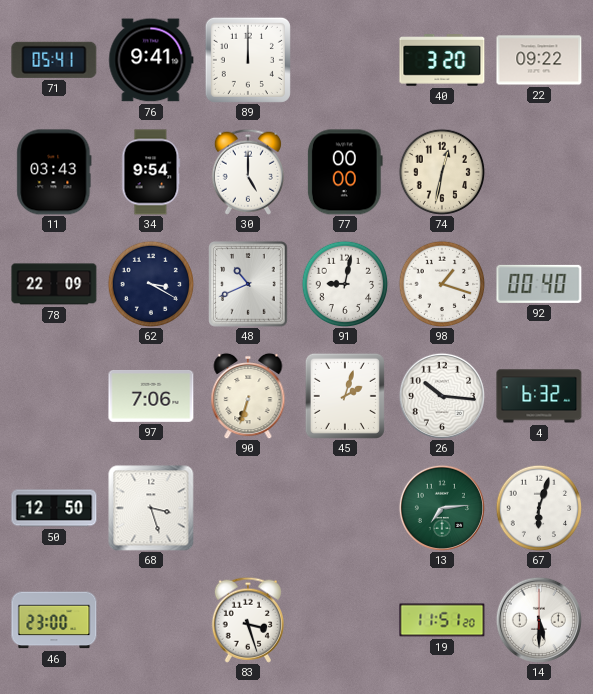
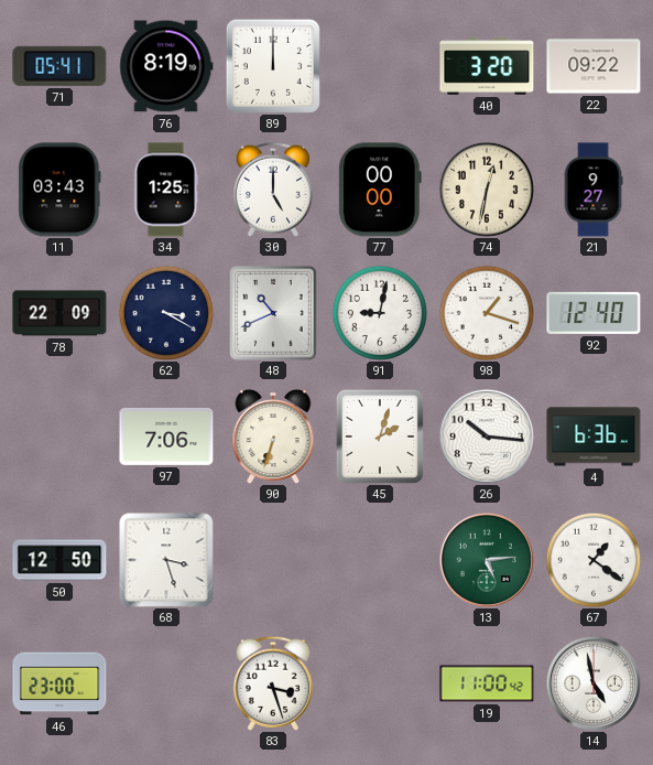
76: 9:41 -> 8:19
34: 9:54 -> 1:25
21: none -> 9:27
92: 00:40 -> 12:40
4: 6:32 -> 6:36
13: 7:14 -> 5:14
67: 6:03 -> 1:21
19: 11:51 -> 11:00
14: 5:30 -> 4:58
